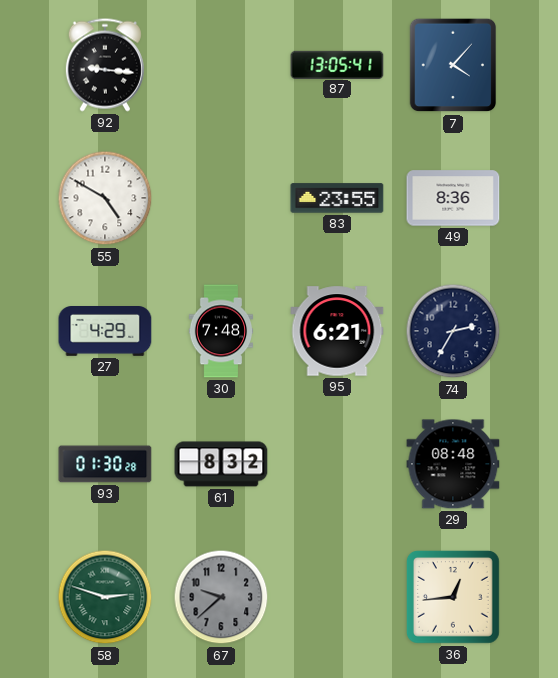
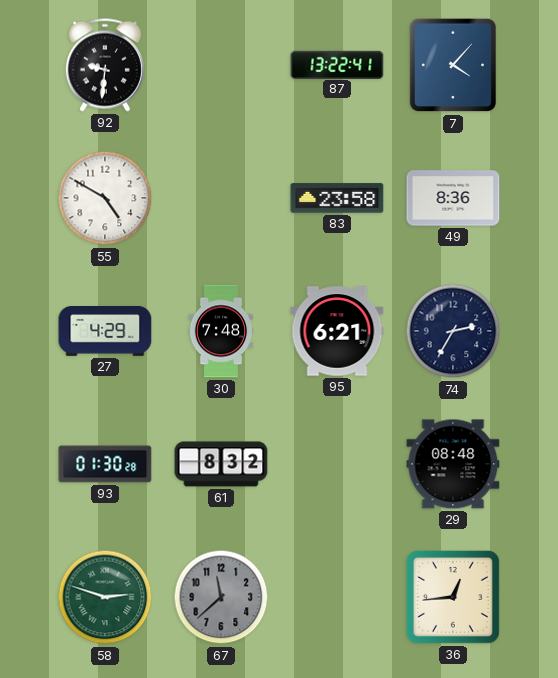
92: 9:16 -> 9:31
87: 13:05 -> 13:22
83: 23:55 -> 23:58
67: 9:38 -> 11:38
